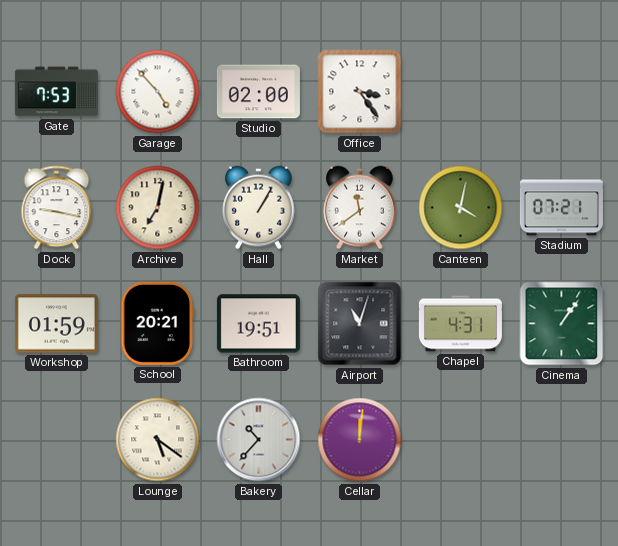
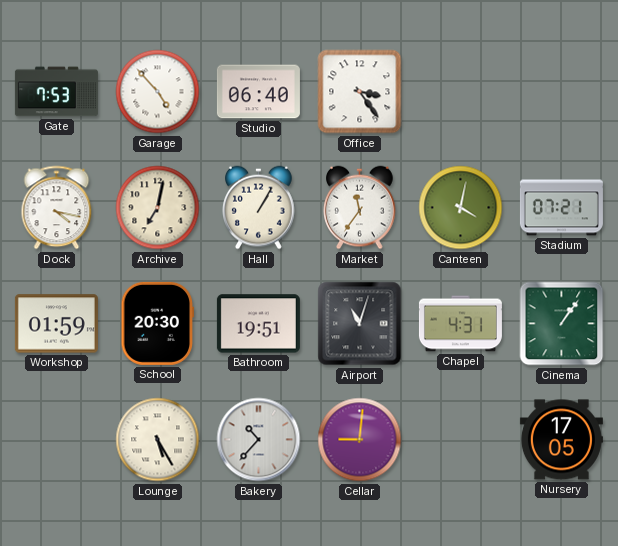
Studio: 02:00 -> 06:40
Dock: 9:17 -> 4:17
Market: 11:39 -> 11:36
School: 20:21 -> 20:30
Lounge: 5:21 -> 5:25
Cellar: 12:01 -> 9:01
Nursery: none -> 17:05
